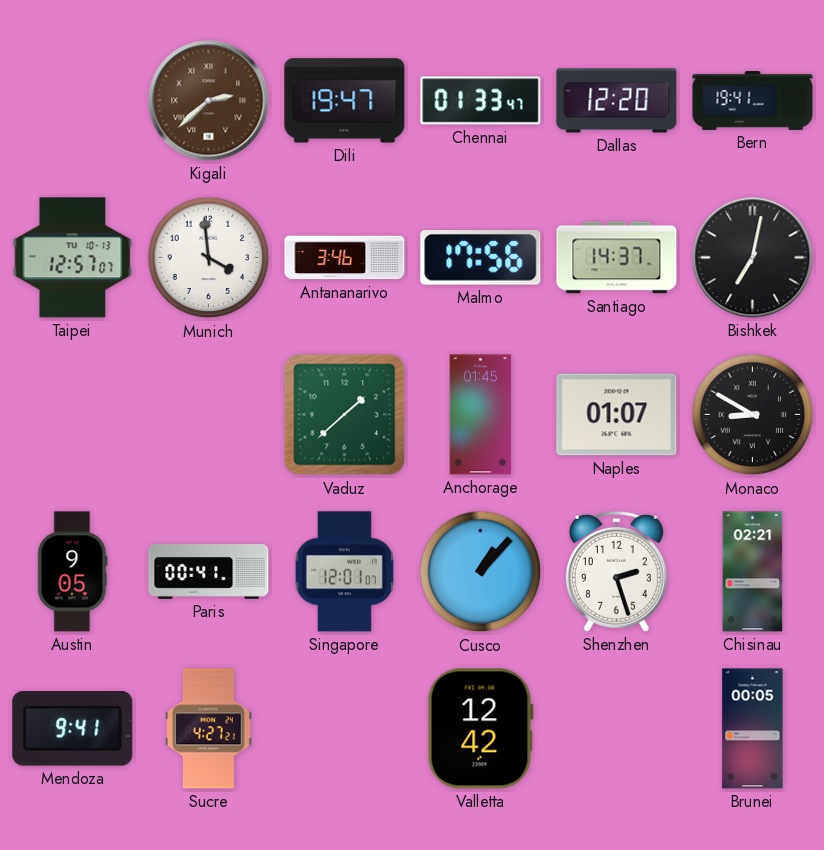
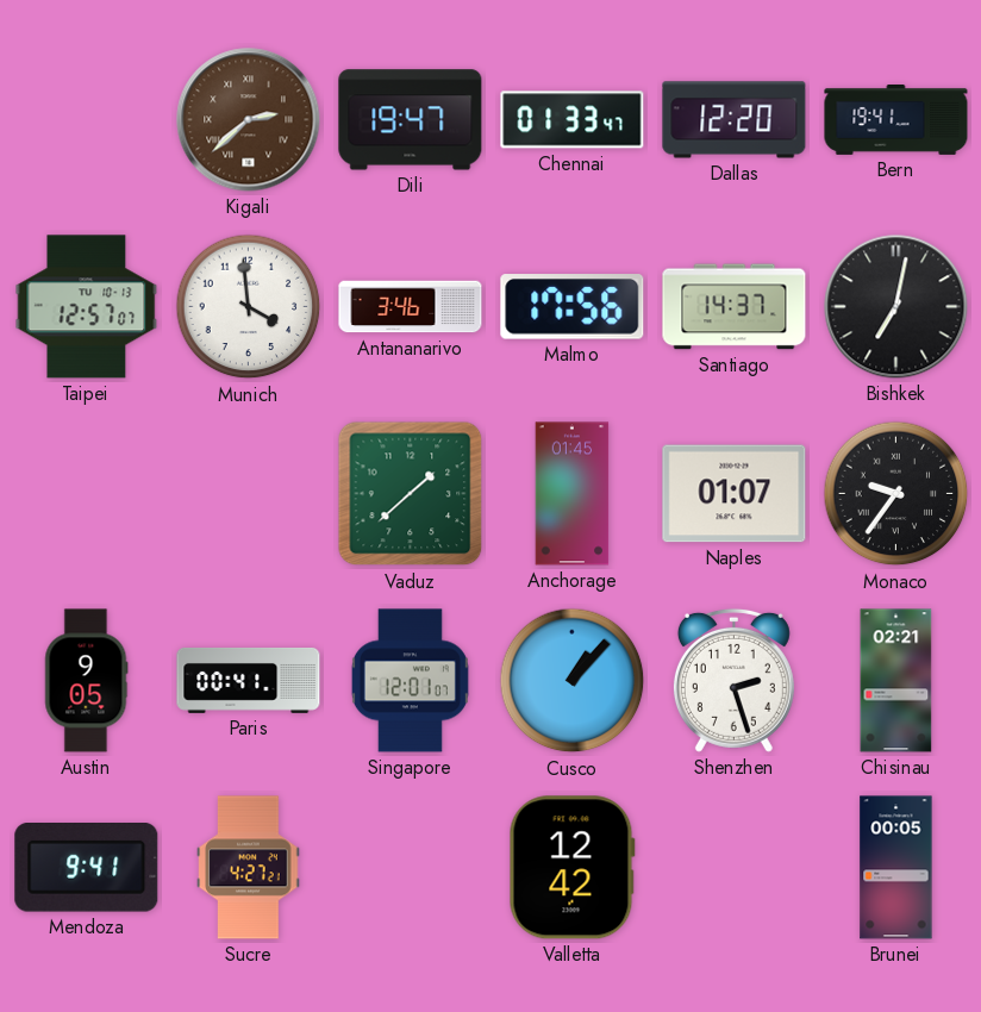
Monaco: 8:50 -> 9:36
